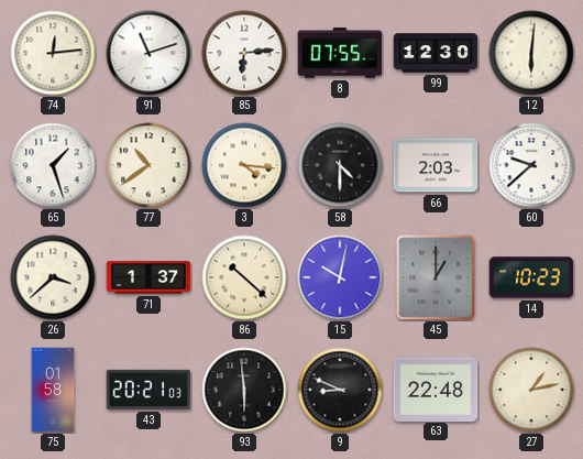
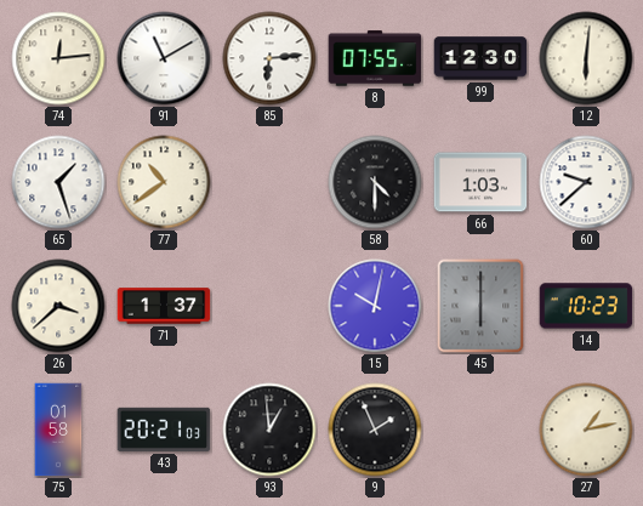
91: 11:12 -> 11:10
3: 4:16 -> none
66: 2:03 -> 1:03
86: 10:22 -> none
45: 1:00 -> 6:00
93: 5:59 -> 12:59
9: 8:49 -> 1:56
63: 22:48 -> none
